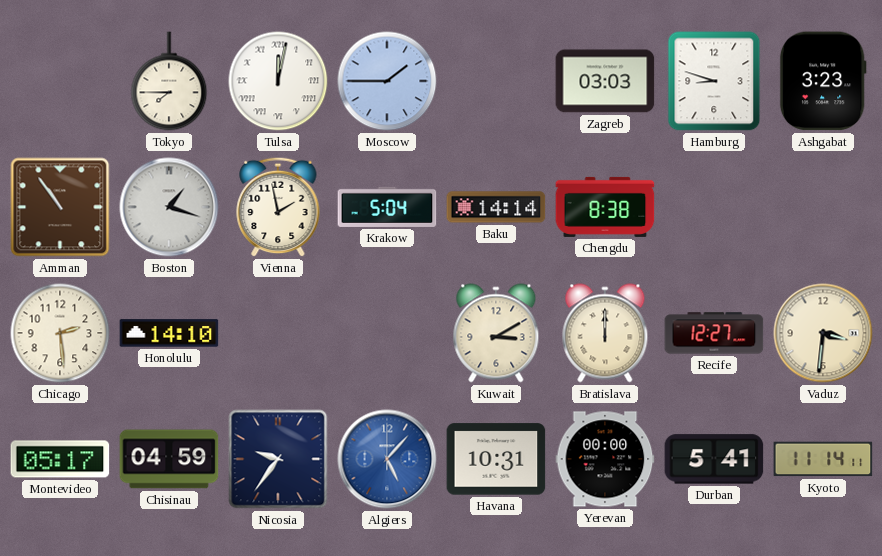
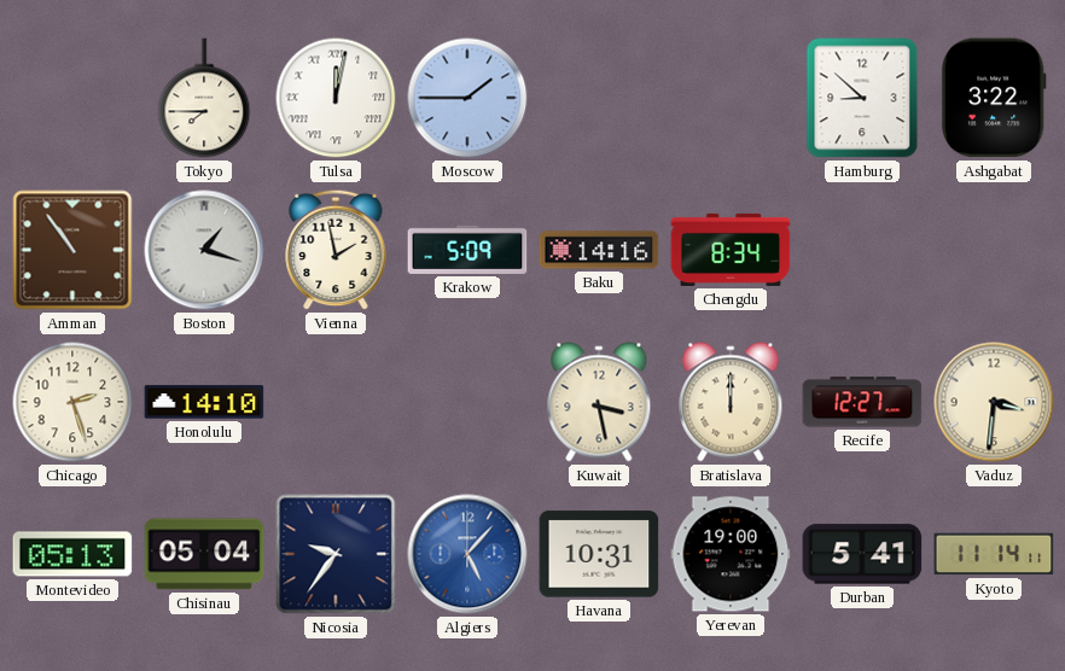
Zagreb: 03:03 -> none
Hamburg: 8:48 -> 8:52
Ashgabat: 3:23 -> 3:22
Krakow: 5:04 -> 5:09
Baku: 14:14 -> 14:16
Chengdu: 8:38 -> 8:34
Chicago: 2:29 -> 2:27
Kuwait: 3:10 -> 3:28
Montevideo: 05:17 -> 05:13
Chisinau: 04:59 -> 05:04
Yerevan: 00:00 -> 19:00
